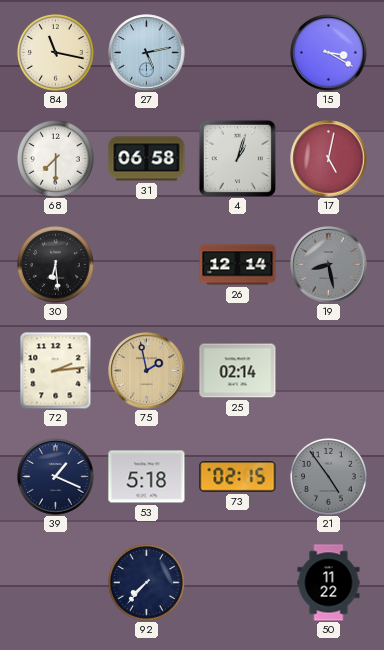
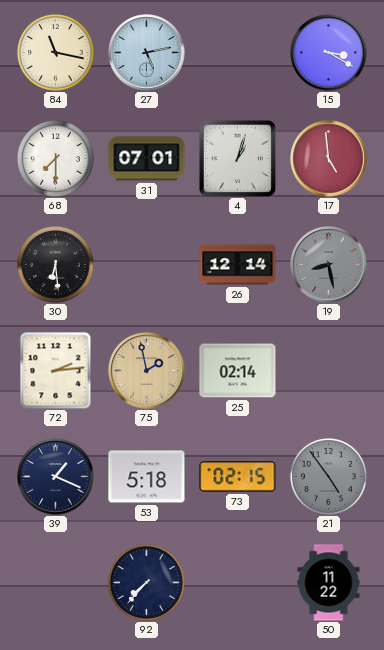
31: 06:58 -> 07:01
17: 5:02 -> 4:59
